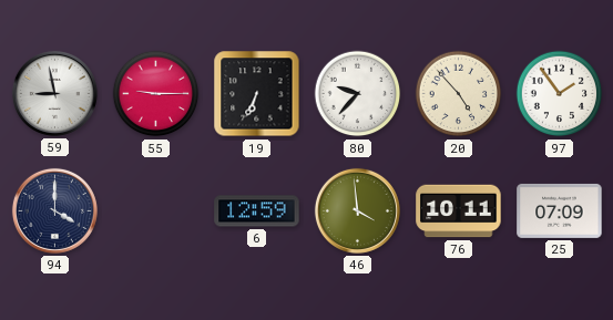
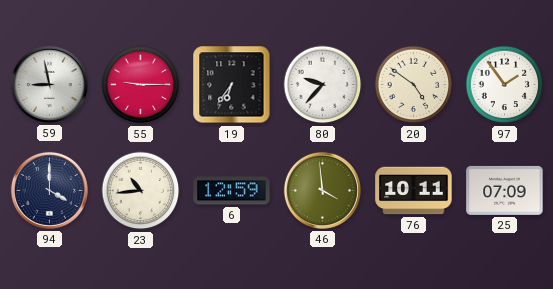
19: 6:34 -> 6:36
20: 4:53 -> 4:51
23: none -> 10:44
